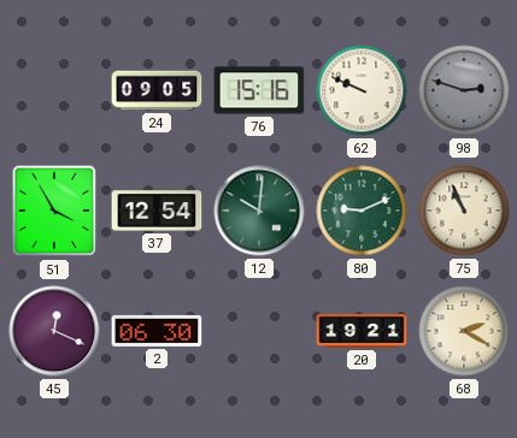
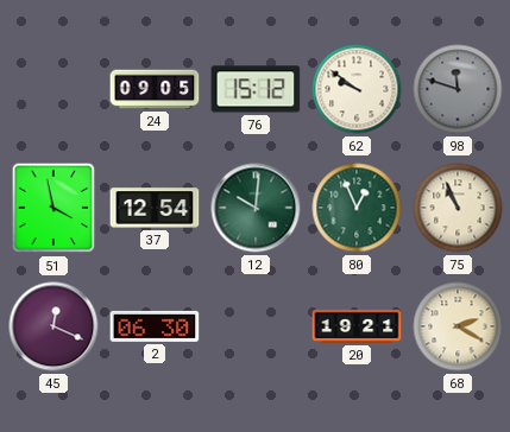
76: 15:16 -> 15:12
62: 9:49 -> 9:51
98: 2:48 -> 11:48
51: 3:55 -> 3:58
80: 9:11 -> 12:56
